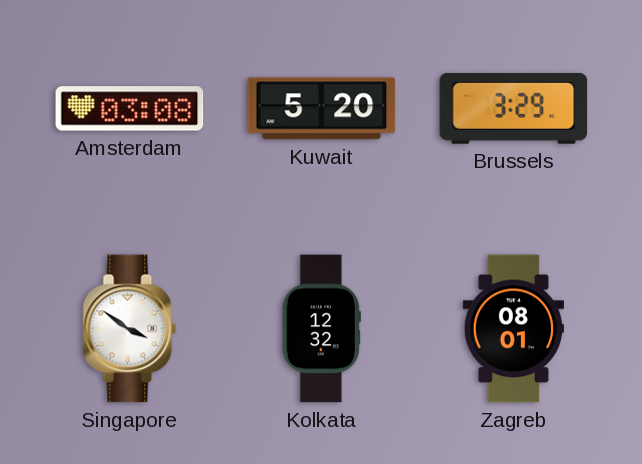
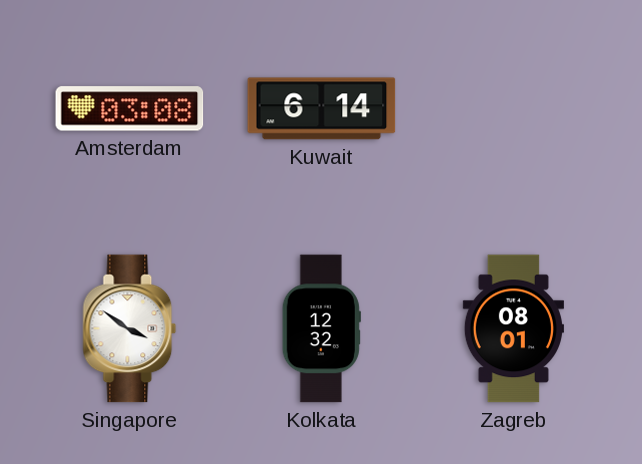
Kuwait: 5:20 -> 6:14
Brussels: 3:29 -> none
